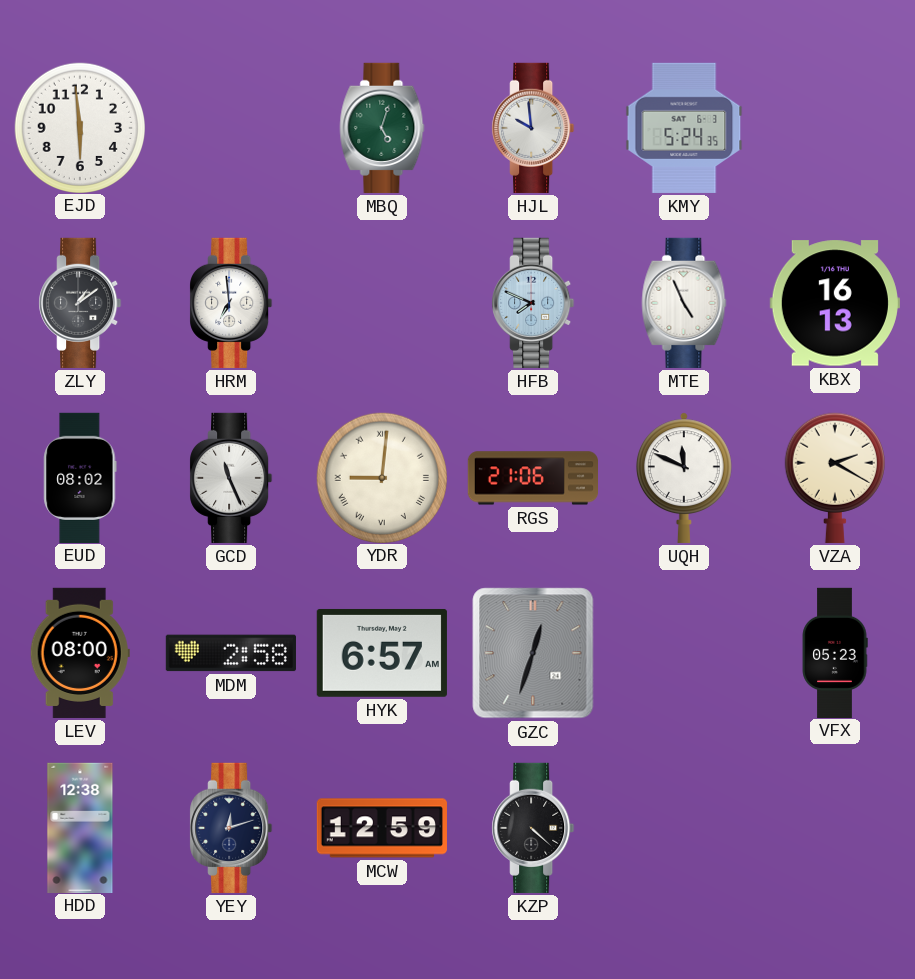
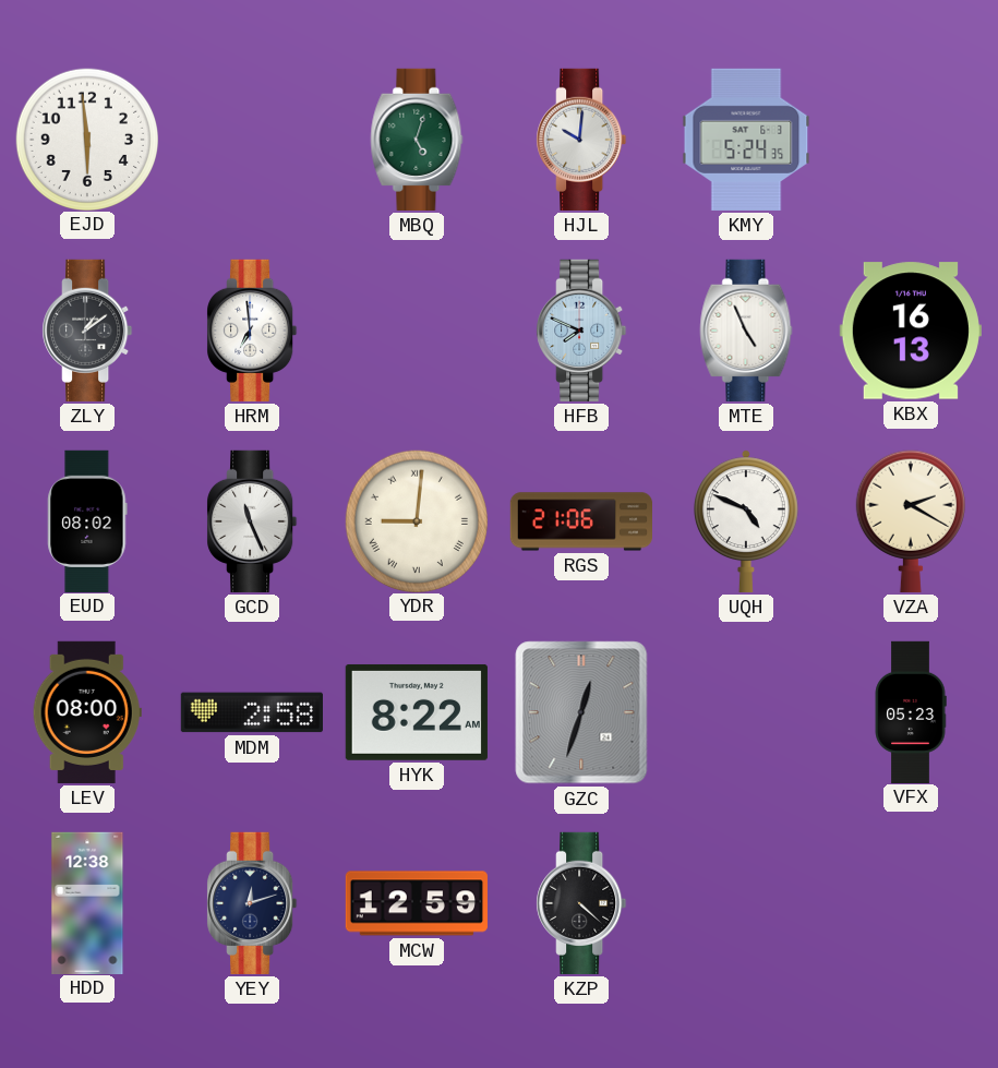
HJL: 9:59 -> 10:01
UQH: 11:49 -> 4:49
HYK: 6:57 -> 8:22
